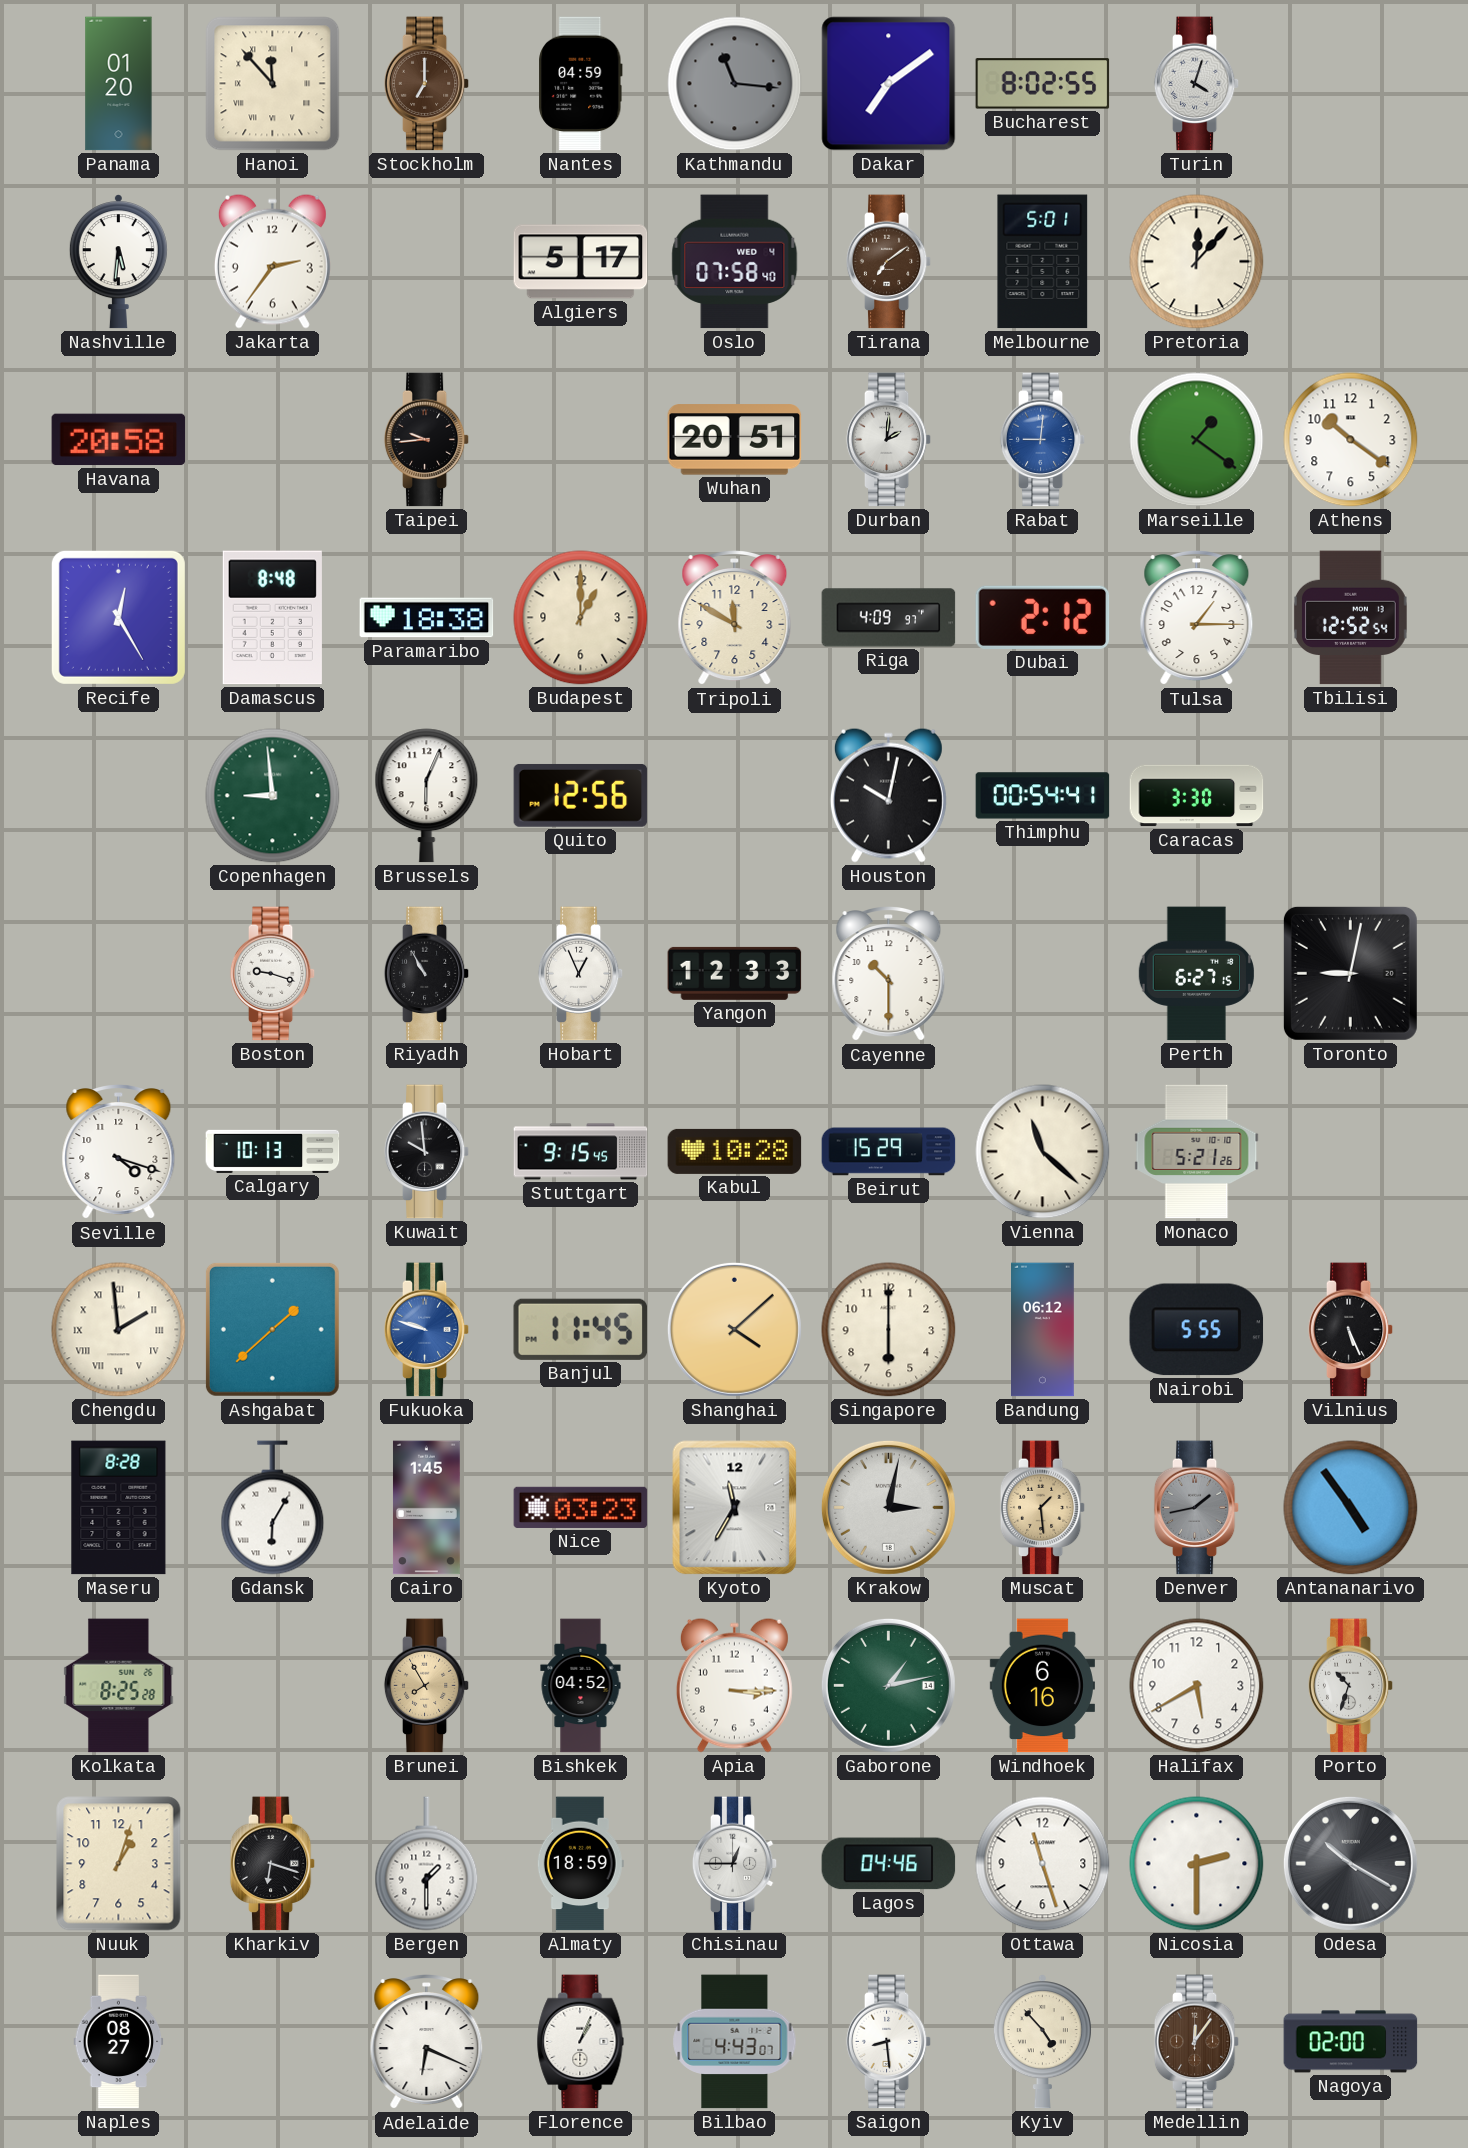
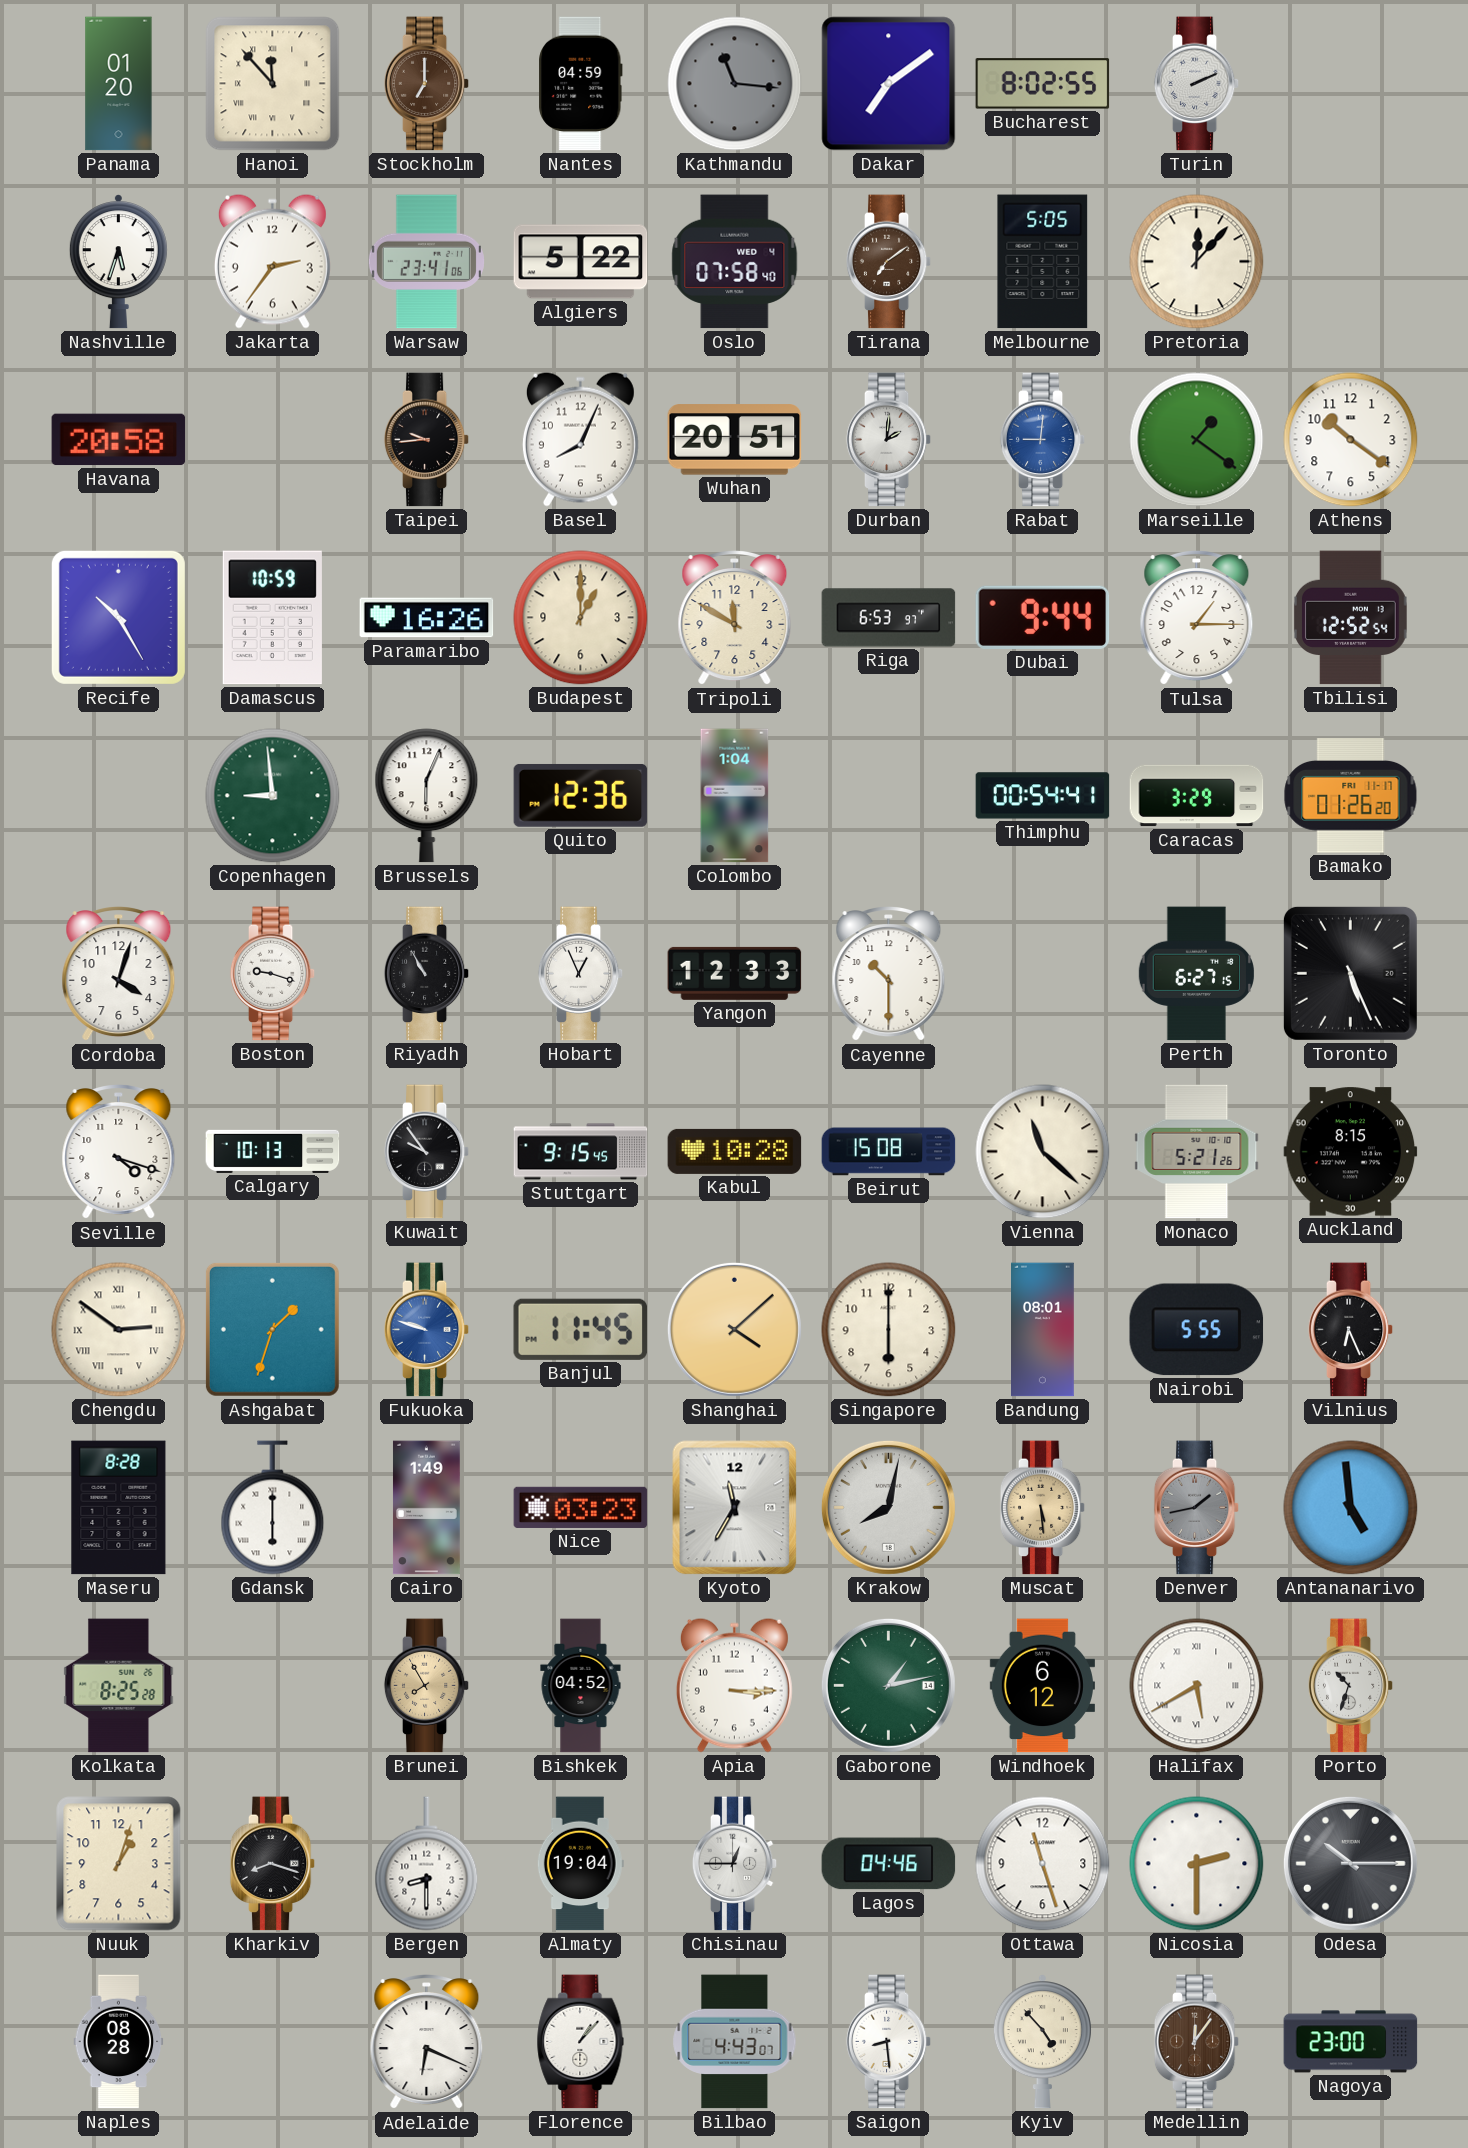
Turin: 4:03 -> 2:11
Nashville: 5:31 -> 5:33
Warsaw: none -> 23:41
Algiers: 5:17 -> 5:22
Melbourne: 5:01 -> 5:05
Basel: none -> 8:04
Recife: 12:25 -> 10:25
Damascus: 8:48 -> 10:59
Paramaribo: 18:38 -> 16:26
Riga: 4:09 -> 6:53
Dubai: 2:12 -> 9:44
Quito: 12:56 -> 12:36
Colombo: none -> 1:04
Houston: 10:02 -> none
Caracas: 3:30 -> 3:29
Bamako: none -> 01:26
Cordoba: none -> 4:03
Toronto: 9:02 -> 5:26
Kuwait: 9:59 -> 9:54
Beirut: 15:29 -> 15:08
Auckland: none -> 8:15
Chengdu: 1:59 -> 2:51
Ashgabat: 1:38 -> 1:33
Bandung: 06:12 -> 08:01
Vilnius: 5:26 -> 6:26
Gdansk: 6:05 -> 6:00
Cairo: 1:45 -> 1:49
Krakow: 3:02 -> 8:02
Muscat: 1:29 -> 5:29
Antananarivo: 4:54 -> 4:59
Windhoek: 6:16 -> 6:12
Halifax numerals: Arabic -> Roman
Kharkiv: 6:18 -> 8:18
Bergen: 1:30 -> 8:30
Almaty: 18:59 -> 19:04
Odesa: 10:20 -> 10:15
Naples: 08:27 -> 08:28
Florence: 1:04 -> 1:07
Nagoya: 02:00 -> 23:00
